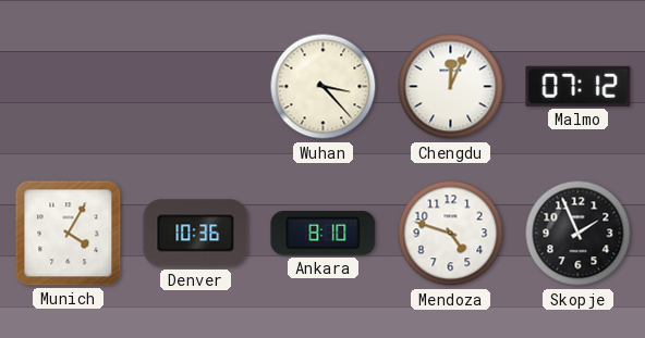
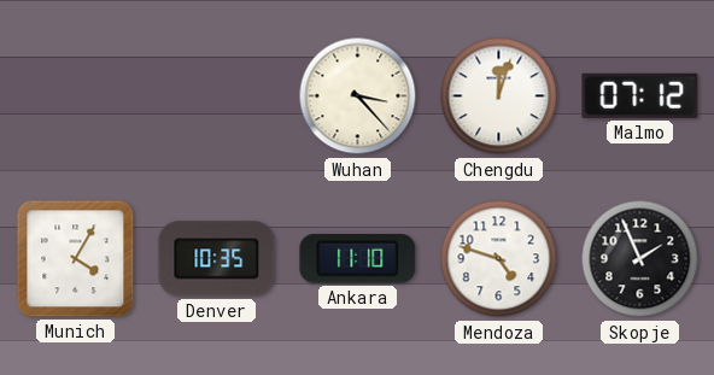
Chengdu: 12:04 -> 12:03
Denver: 10:36 -> 10:35
Ankara: 8:10 -> 11:10
